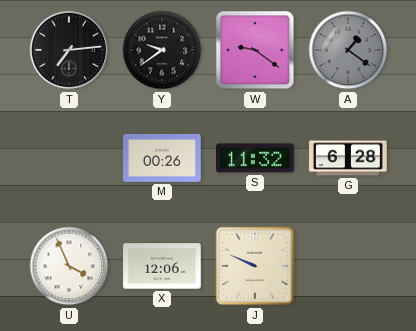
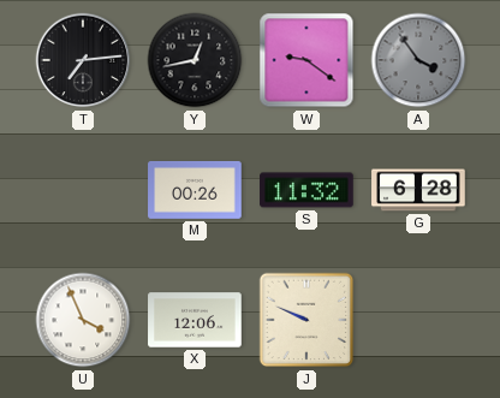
Y: 9:39 -> 12:43
A: 1:21 -> 3:54
